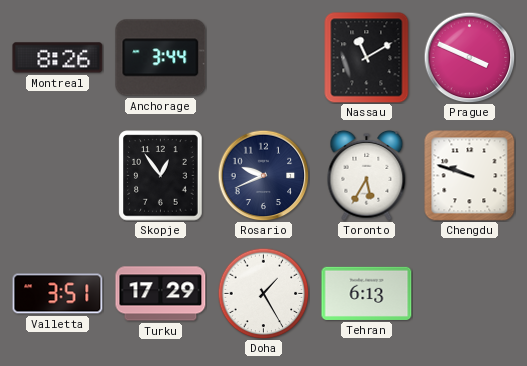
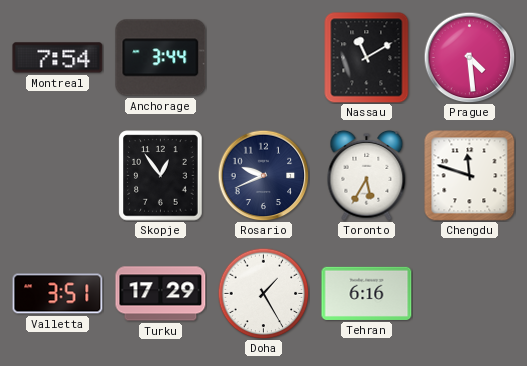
Montreal: 8:26 -> 7:54
Prague: 3:49 -> 4:29
Chengdu: 9:48 -> 11:48
Tehran: 6:13 -> 6:16
